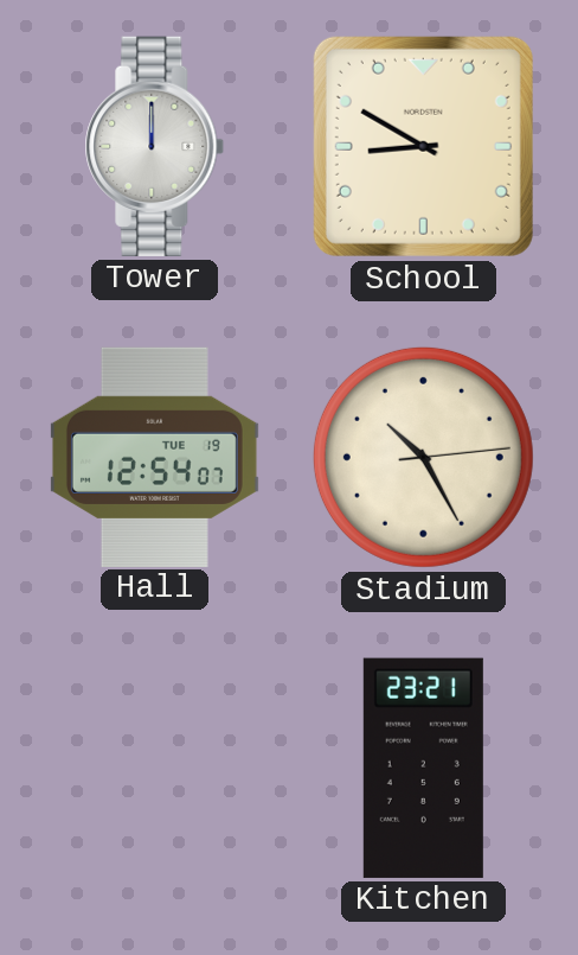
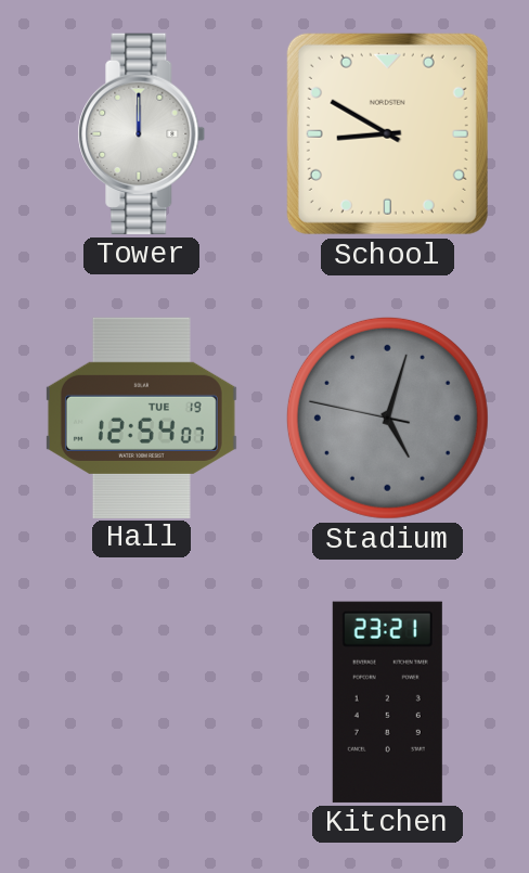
Stadium: 10:25 -> 5:02
Stadium dial: cream -> grey
